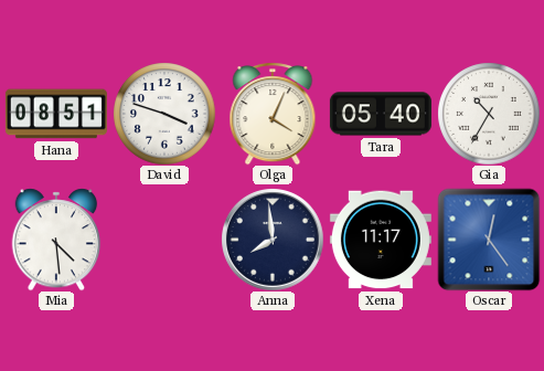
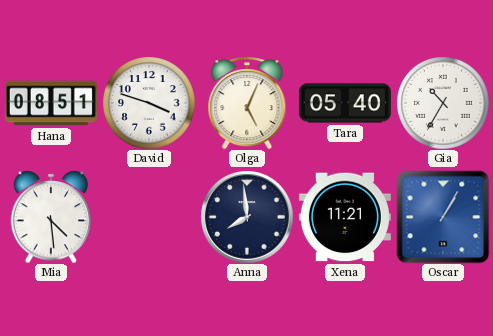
Olga: 4:04 -> 5:04
Xena: 11:17 -> 11:21
Oscar: 12:24 -> 1:05
